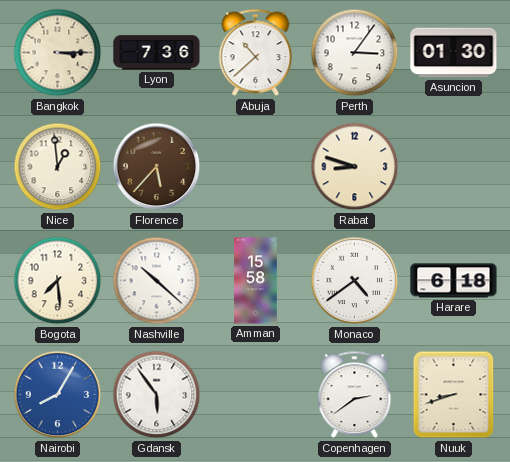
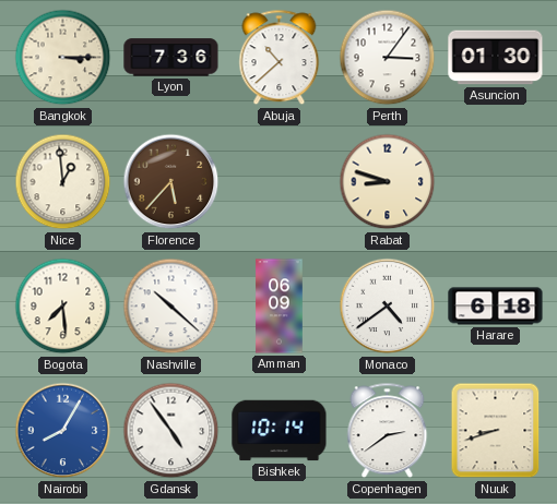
Amman: 15:58 -> 06:09
Gdansk: 5:54 -> 4:54
Bishkek: none -> 10:14
